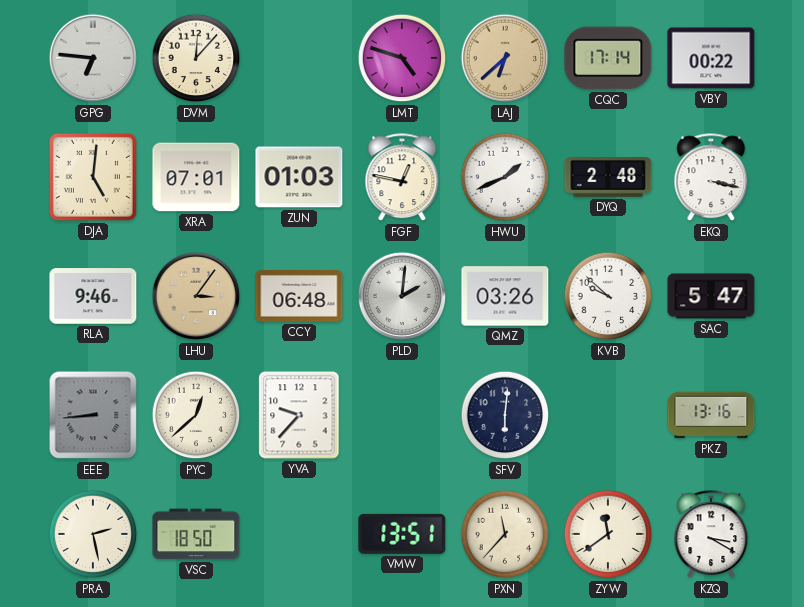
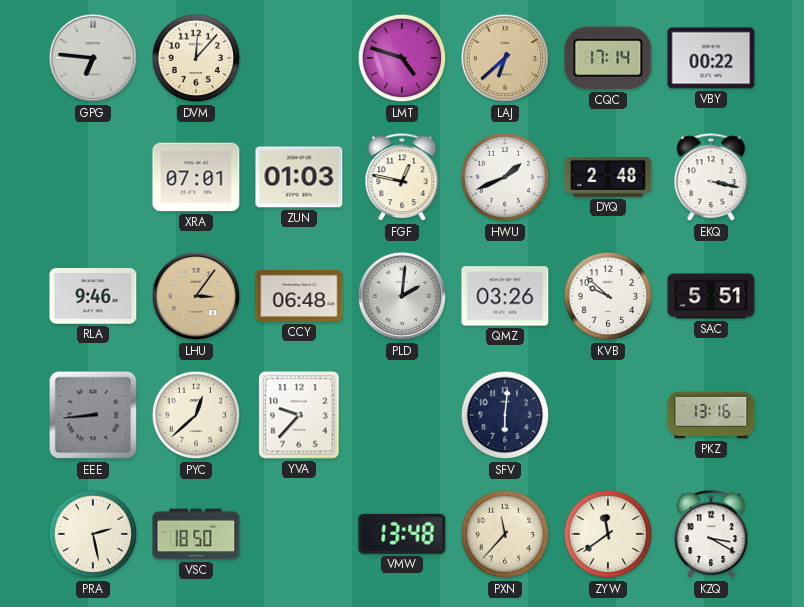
DJA: 5:01 -> none
SAC: 5:47 -> 5:51
VMW: 13:51 -> 13:48
